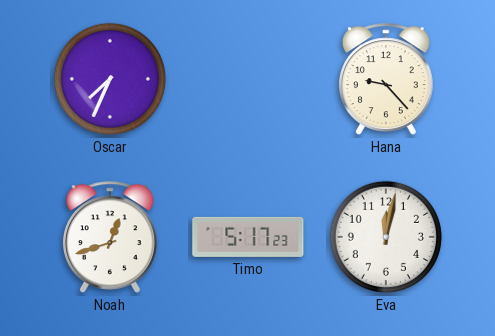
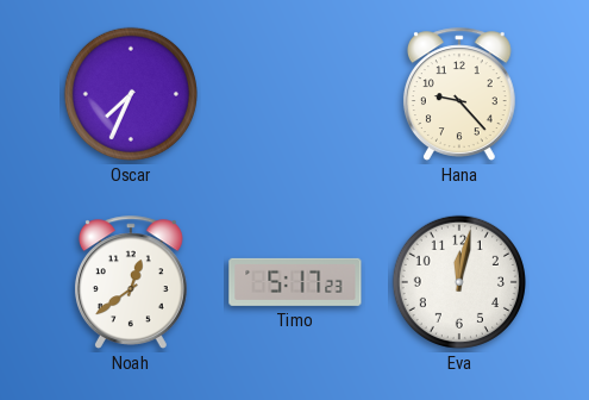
Noah: 12:42 -> 12:39
